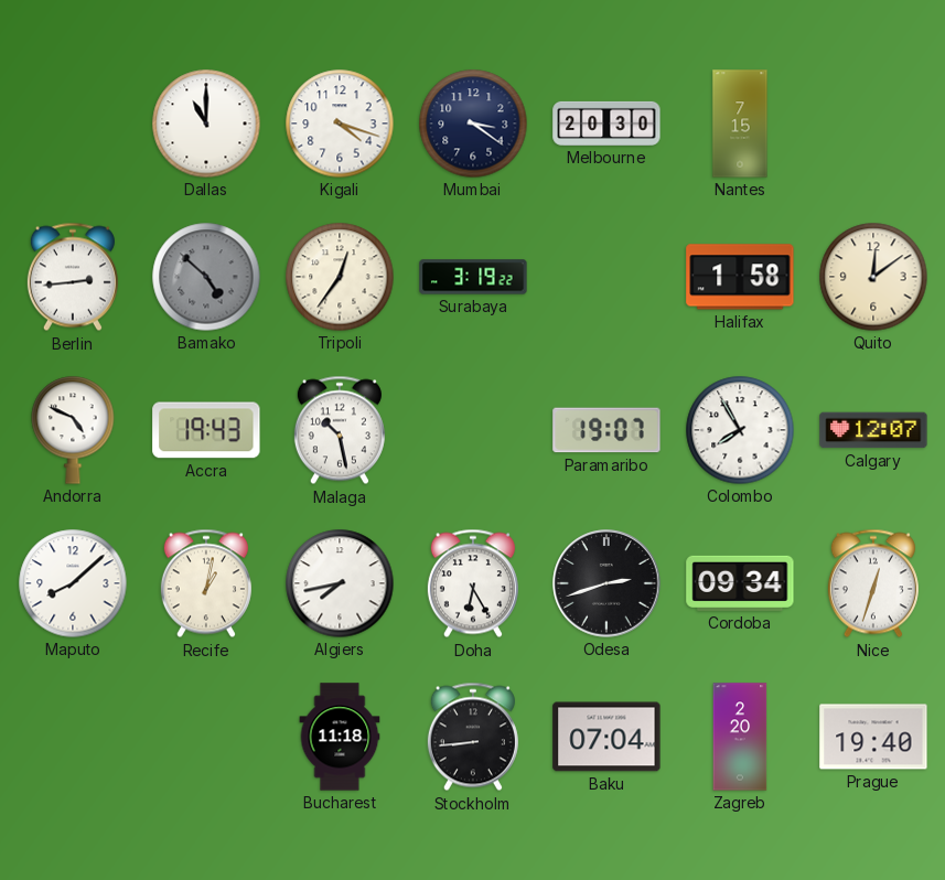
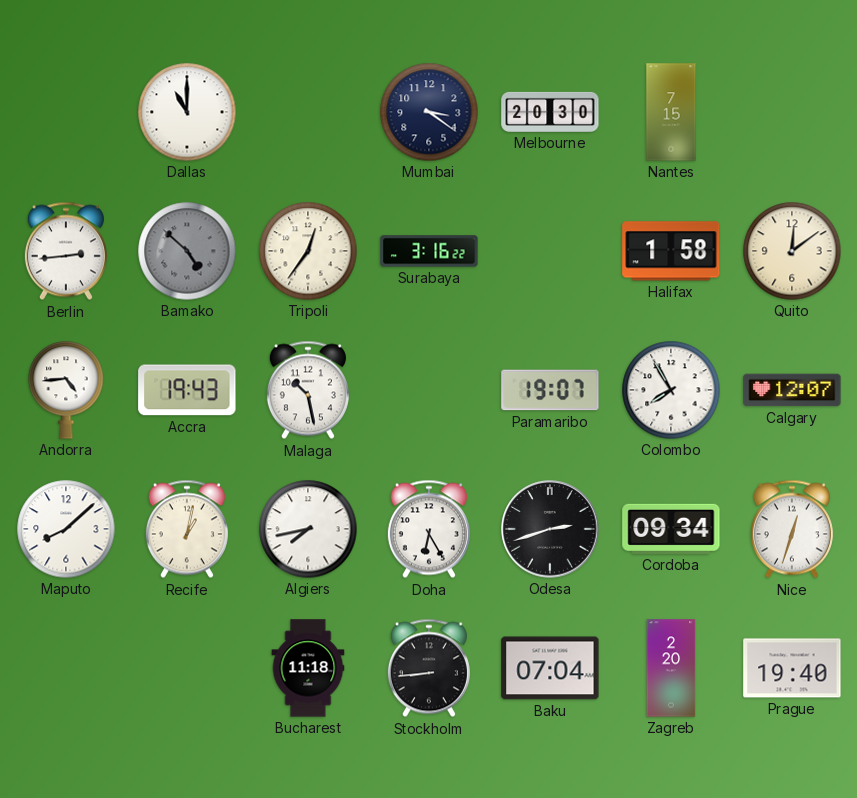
Kigali: 4:18 -> none
Surabaya: 3:19 -> 3:16
Andorra: 4:49 -> 4:44
